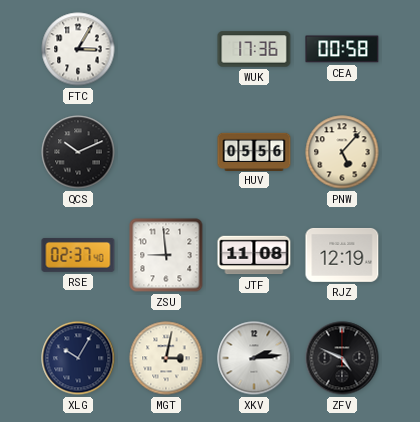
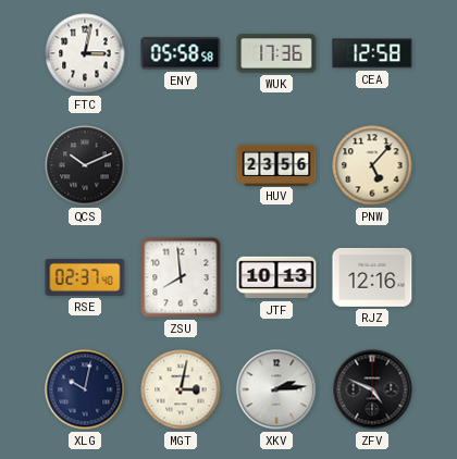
FTC: 3:05 -> 3:02
ENY: none -> 05:58
CEA: 00:58 -> 12:58
HUV: 05:56 -> 23:56
ZSU: 8:59 -> 7:59
JTF: 11:08 -> 10:13
RJZ: 12:19 -> 12:16
XLG: 10:05 -> 10:02
